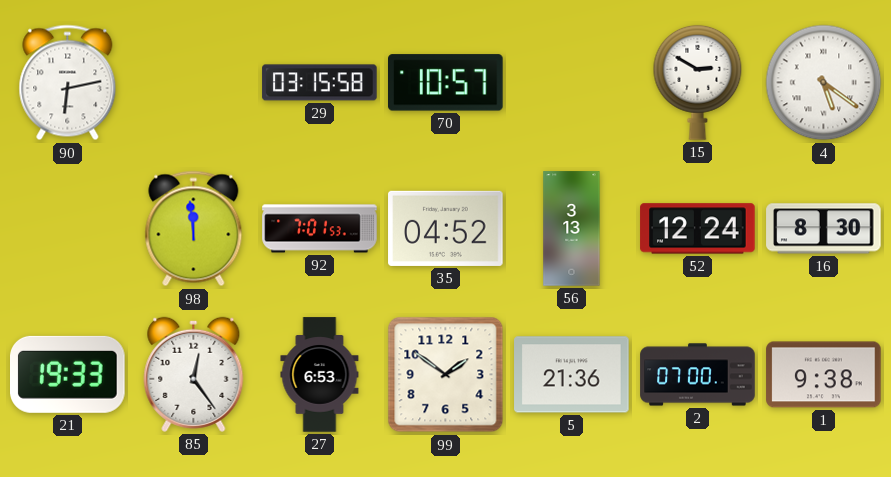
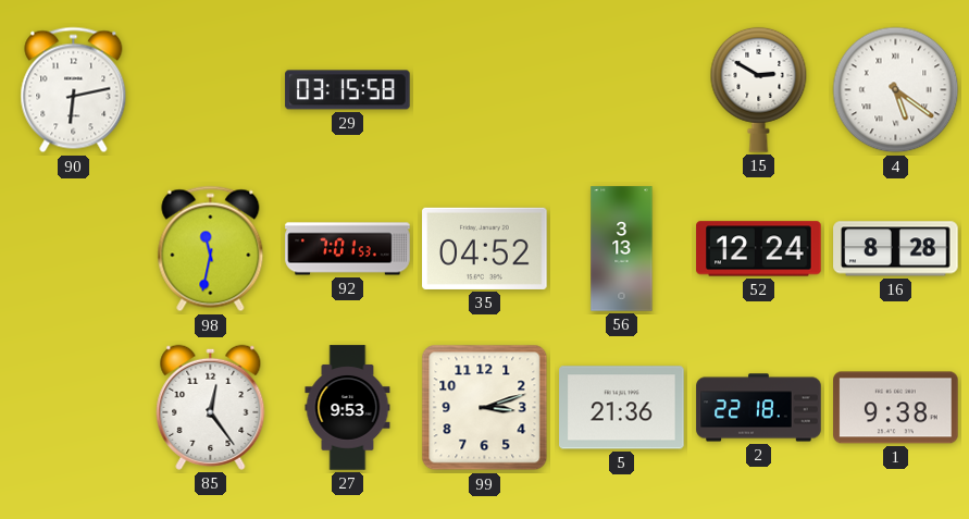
70: 10:57 -> none
98: 11:59 -> 11:32
16: 8:30 -> 8:28
21: 19:33 -> none
27: 6:53 -> 9:53
99: 1:51 -> 3:12
2: 07:00 -> 22:18
